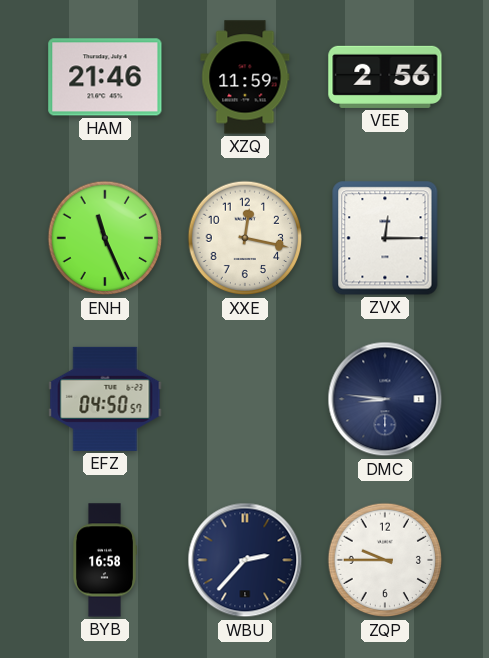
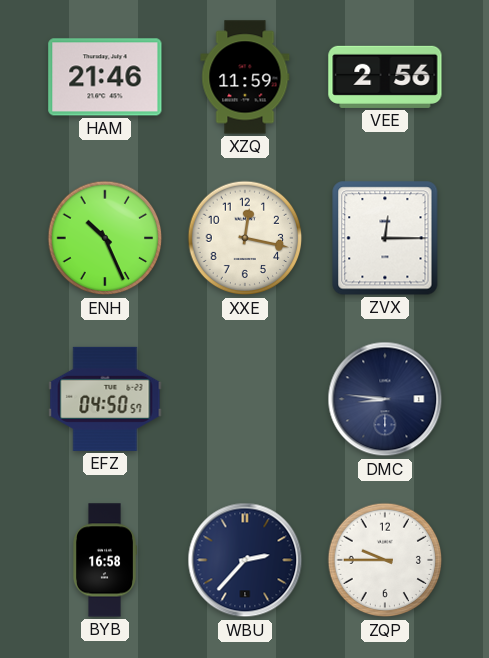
ENH: 11:26 -> 10:26
